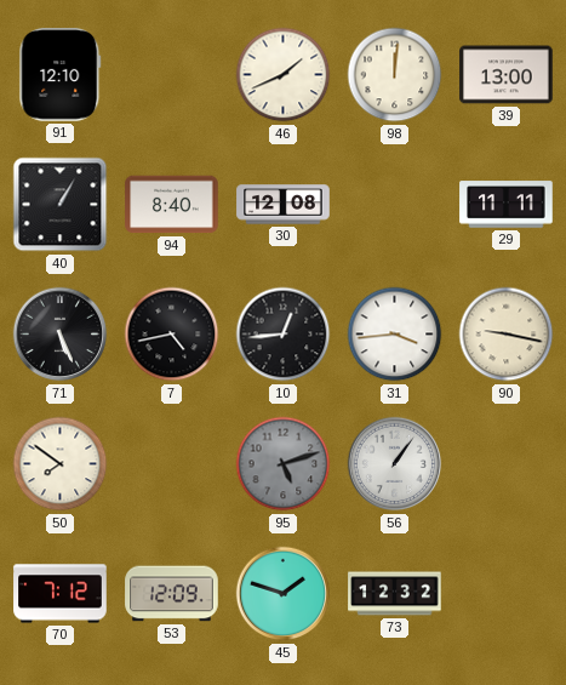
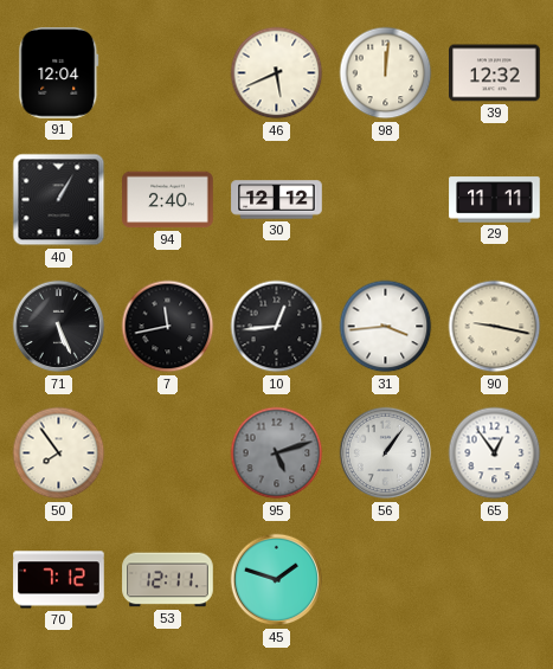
91: 12:10 -> 12:04
46: 1:41 -> 5:41
39: 13:00 -> 12:32
94: 8:40 -> 2:40
30: 12:08 -> 12:12
7: 4:43 -> 11:43
50: 7:51 -> 7:54
65: none -> 12:54
53: 12:09 -> 12:11
73: 12:32 -> none
